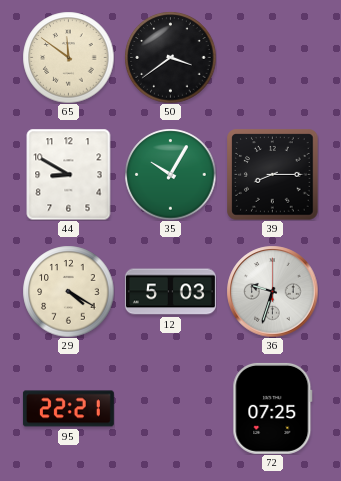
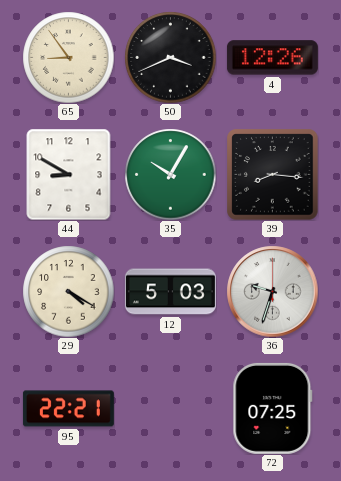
65: 11:51 -> 8:54
50: 3:39 -> 3:41
4: none -> 12:26
39: 8:15 -> 8:16
